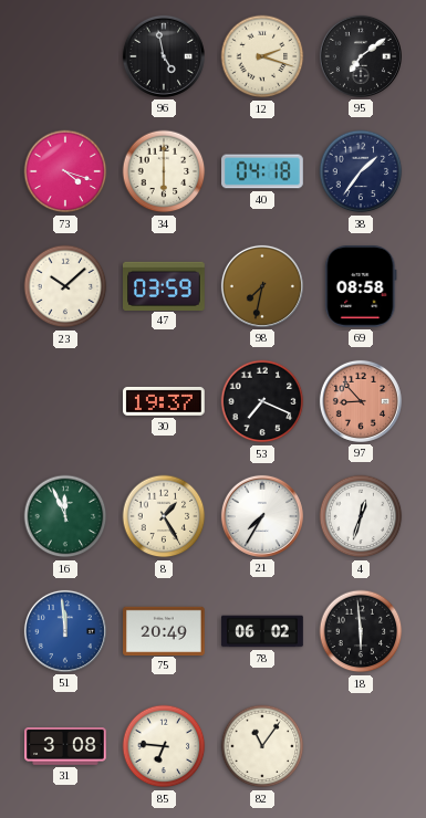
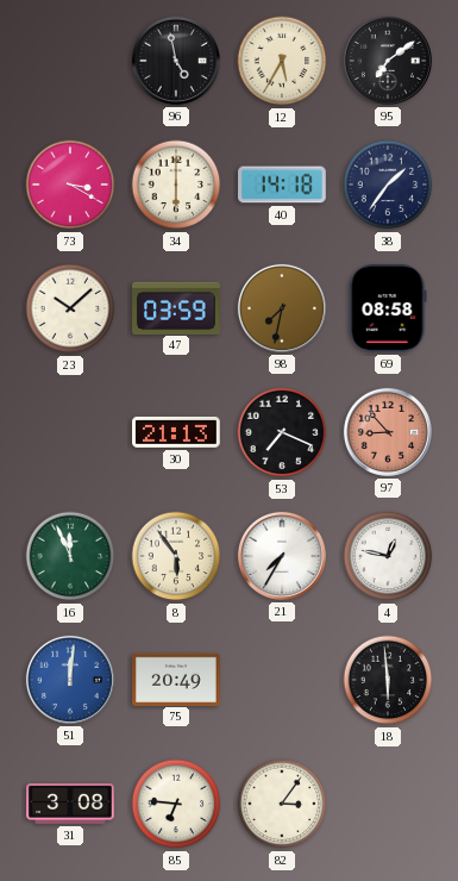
12: 2:18 -> 5:35
73: 4:18 -> 3:20
40: 04:18 -> 14:18
30: 19:37 -> 21:13
8: 1:25 -> 5:54
4: 12:33 -> 12:47
51: 11:59 -> 12:01
78: 06:02 -> none
82: 11:06 -> 3:06
